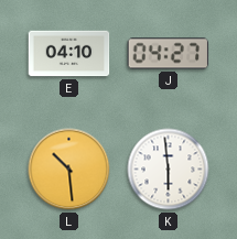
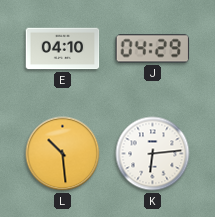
J: 04:27 -> 04:29
K: 5:59 -> 6:14
